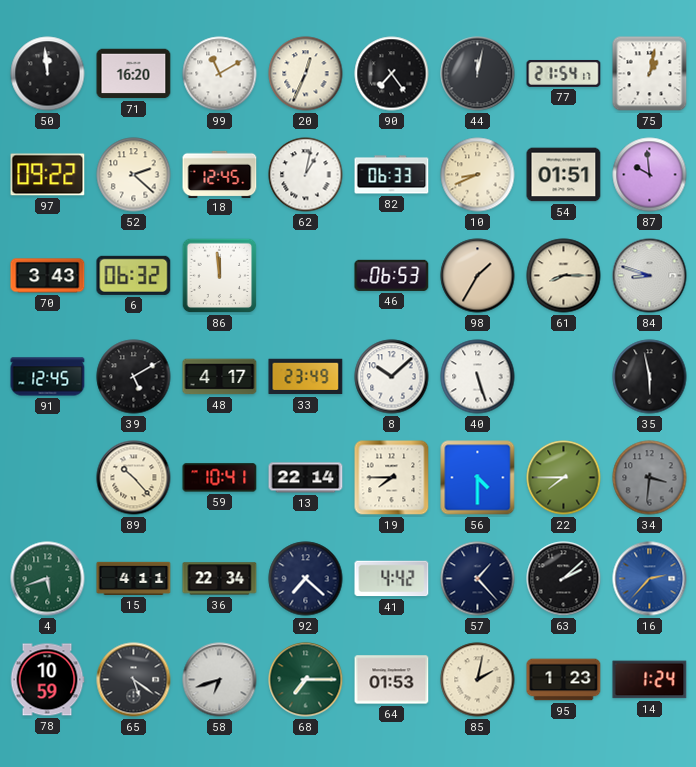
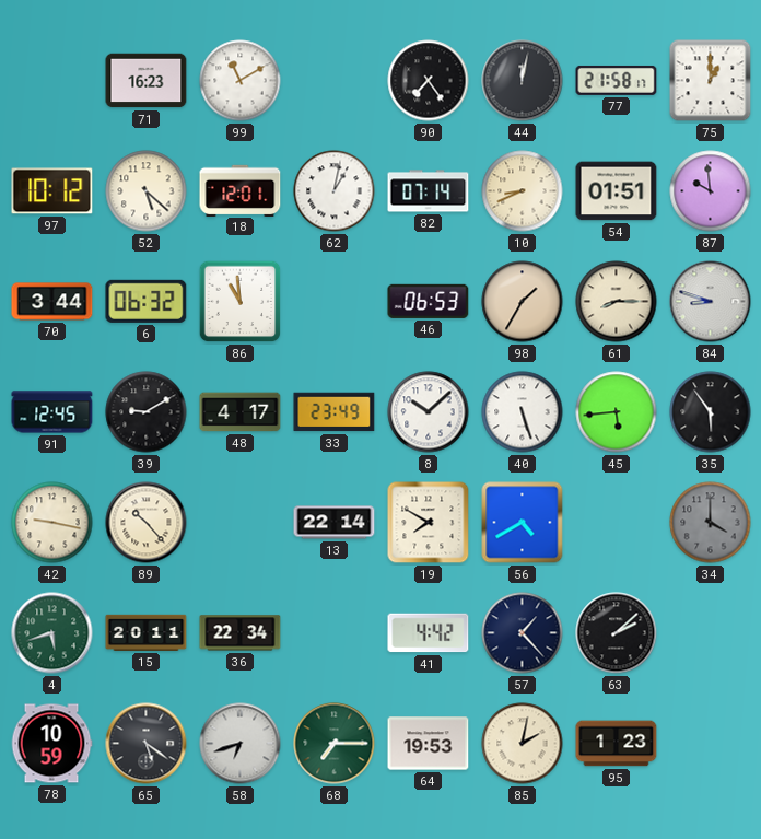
50: 11:59 -> none
71: 16:20 -> 16:23
20: 12:34 -> none
77: 21:54 -> 21:58
75: 1:02 -> 1:00
97: 09:22 -> 10:12
52: 2:22 -> 5:22
18: 12:45 -> 12:01
82: 06:33 -> 07:14
70: 3:43 -> 3:44
86: 11:59 -> 10:59
39: 5:10 -> 9:10
45: none -> 5:44
35: 5:58 -> 5:54
42: none -> 9:17
59: 10:41 -> none
19: 7:45 -> 7:50
56: 4:30 -> 4:40
22: 7:45 -> none
34: 3:31 -> 4:00
15: 4:11 -> 20:11
92: 7:22 -> none
16: 2:37 -> none
64: 01:53 -> 19:53
14: 1:24 -> none
